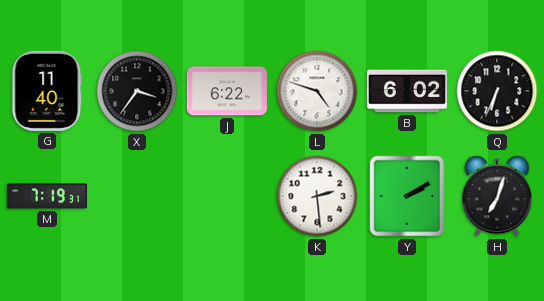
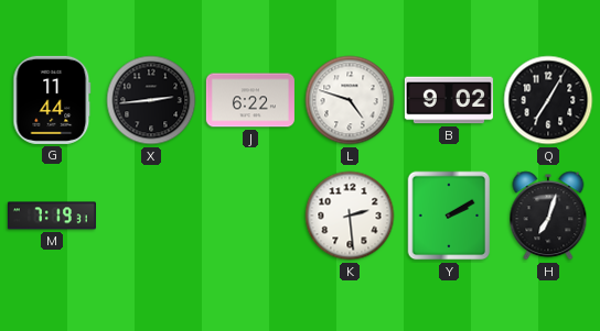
G: 11:40 -> 11:44
X: 3:36 -> 2:44
B: 6:02 -> 9:02
Q: 6:34 -> 7:05
